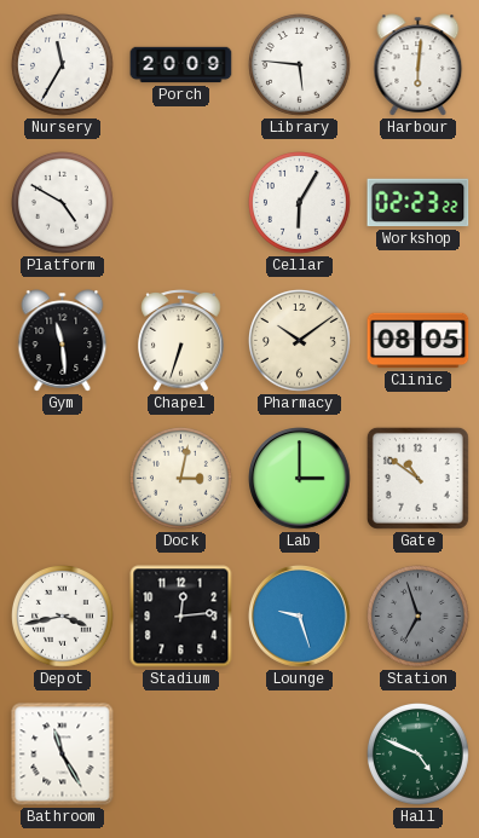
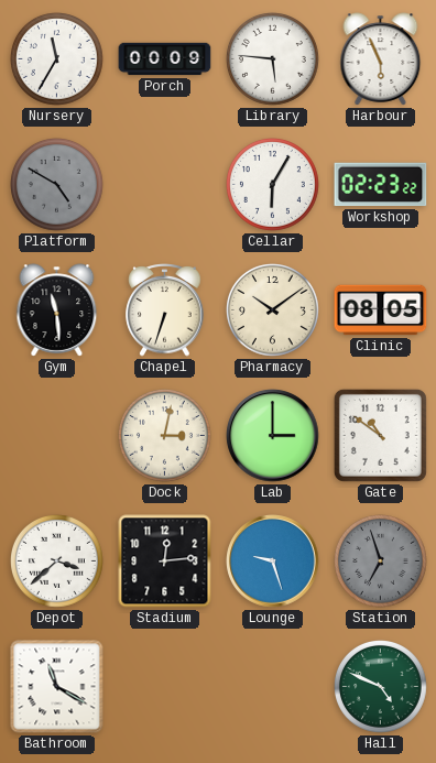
Porch: 20:09 -> 00:09
Harbour: 6:01 -> 5:56
Platform dial: white -> grey
Depot: 3:43 -> 3:38
Bathroom: 11:25 -> 11:20
